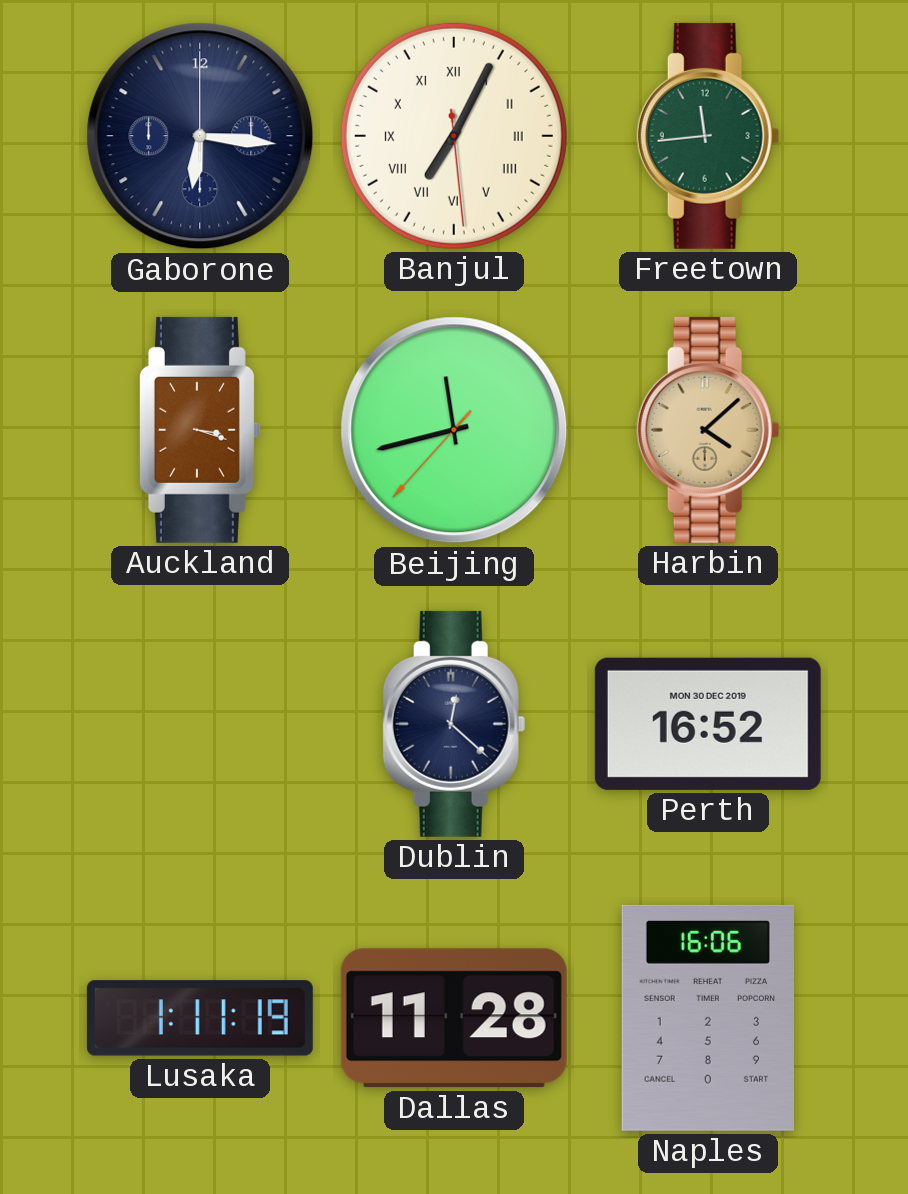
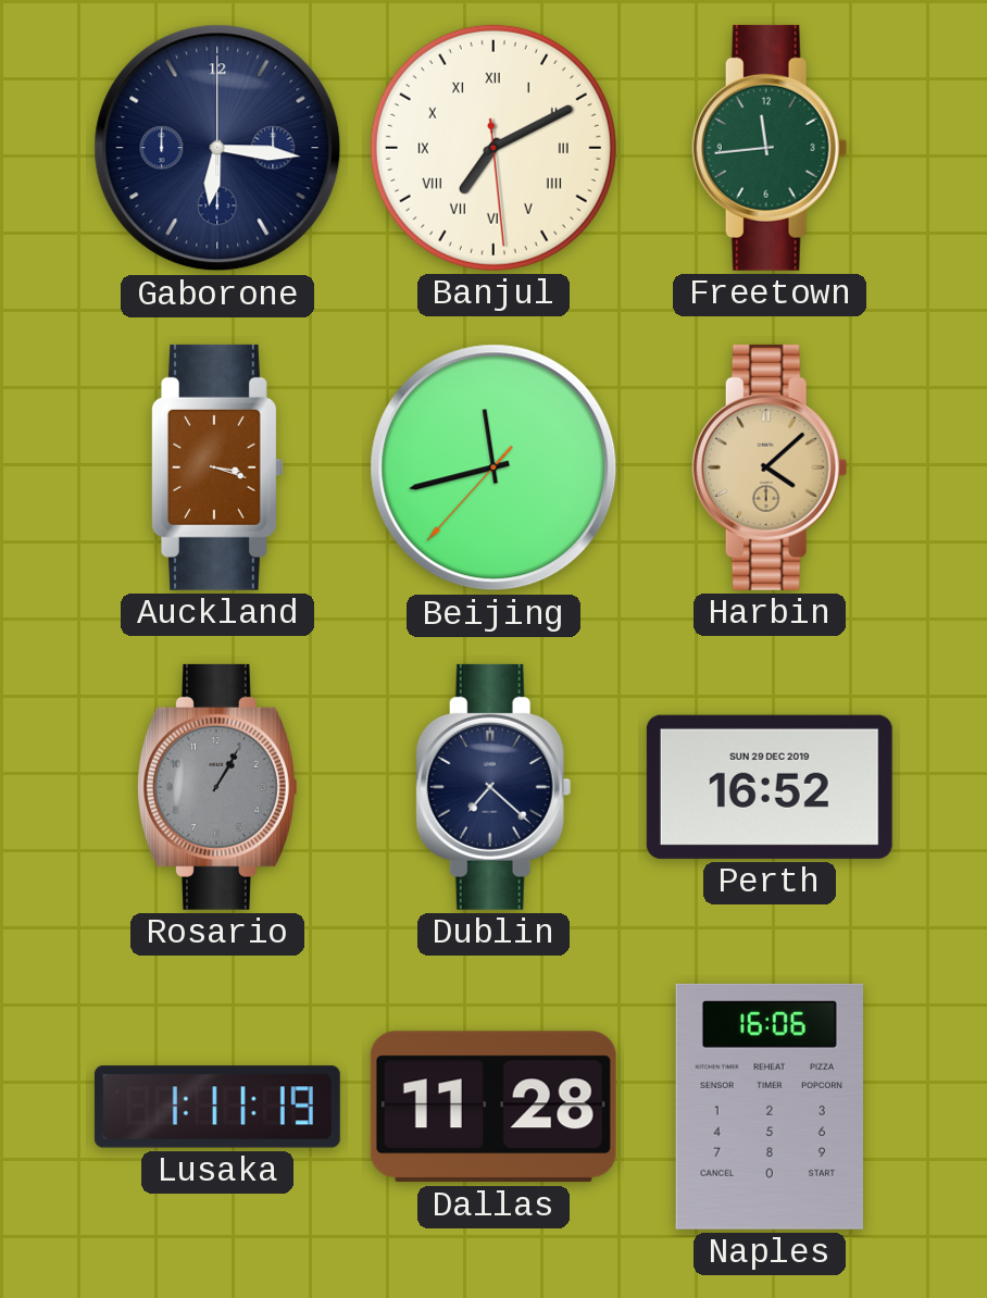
Banjul: 7:04 -> 7:10
Rosario: none -> 1:05
Dublin: 12:22 -> 7:22
Perth date: MON 30 DEC 2019 -> SUN 29 DEC 2019
